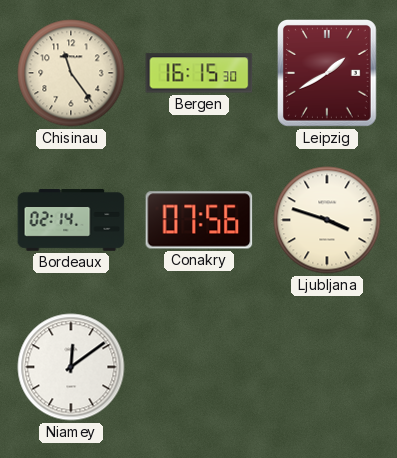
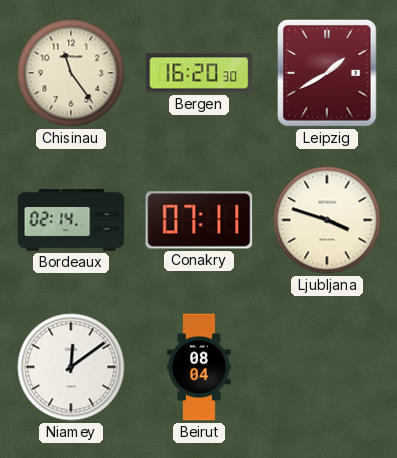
Bergen: 16:15 -> 16:20
Conakry: 07:56 -> 07:11
Beirut: none -> 08:04
